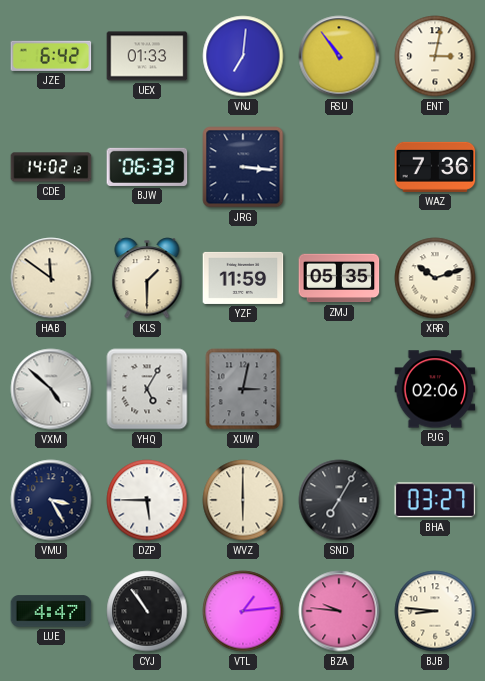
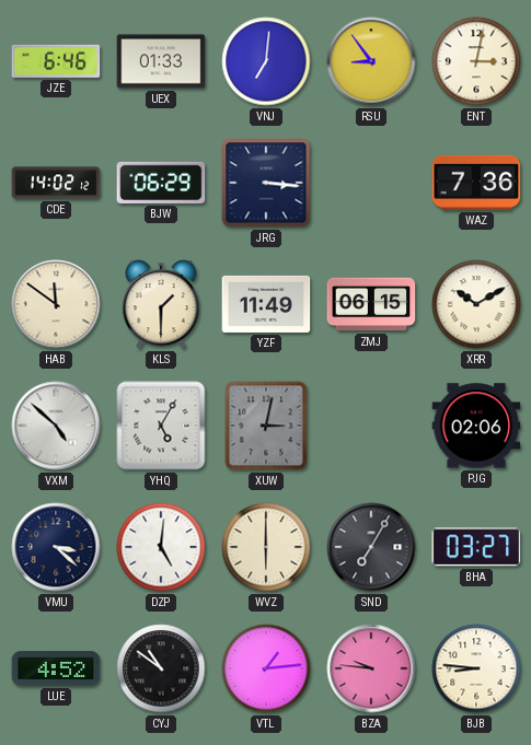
JZE: 6:42 -> 6:46
RSU: 10:54 -> 8:54
BJW: 06:33 -> 06:29
YZF: 11:59 -> 11:49
ZMJ: 05:35 -> 06:15
XRR: 10:12 -> 10:10
VMU: 3:25 -> 3:22
DZP: 5:45 -> 5:01
LUE: 4:47 -> 4:52
CYJ: 10:54 -> 10:51
